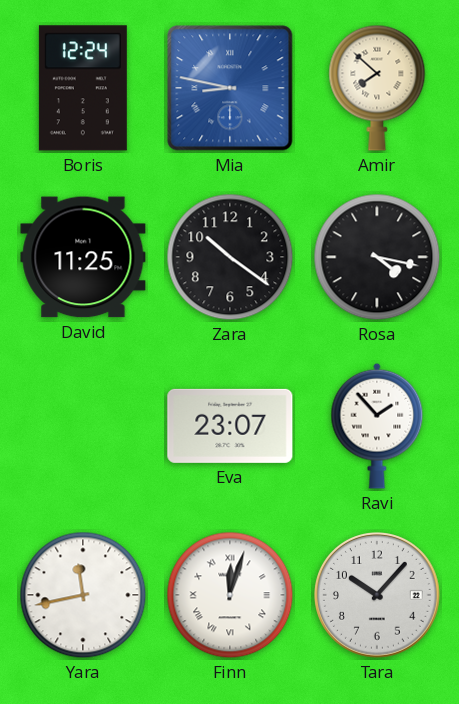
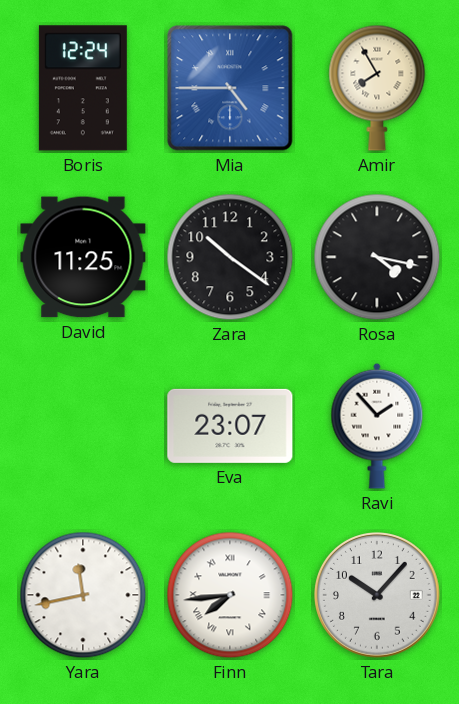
Mia: 8:47 -> 4:45
Amir: 7:52 -> 7:55
Finn: 12:03 -> 7:44
